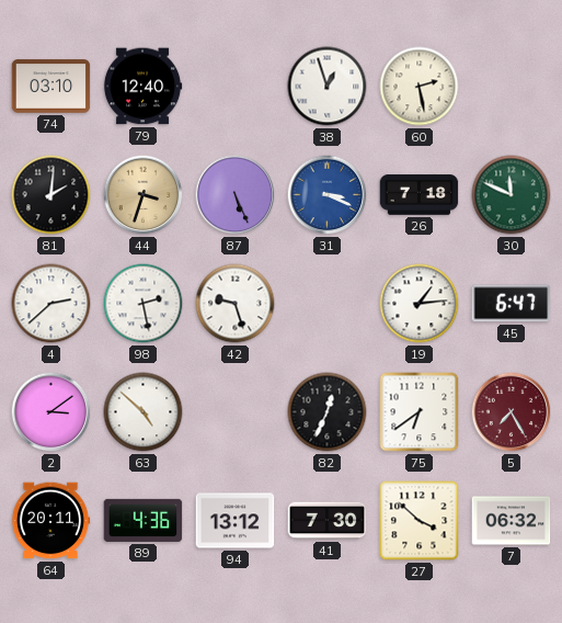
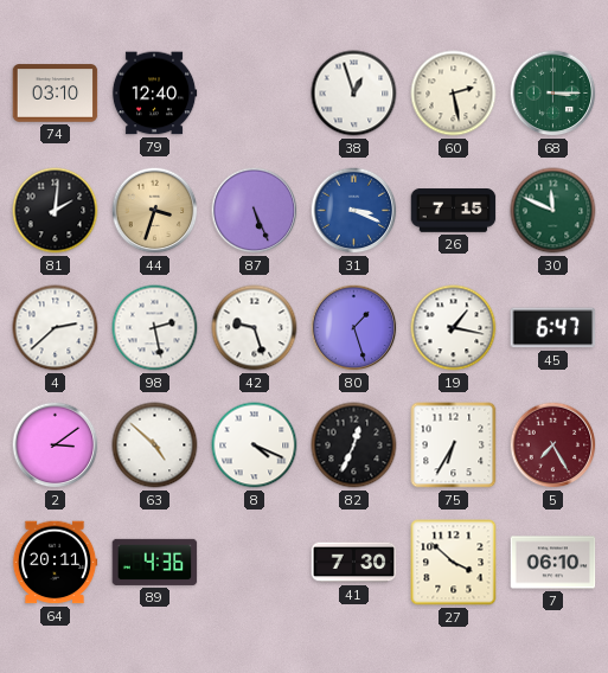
68: none -> 3:15
26: 7:18 -> 7:15
80: none -> 1:27
19: 1:14 -> 1:17
8: none -> 4:19
75: 6:39 -> 6:35
94: 13:12 -> none
7: 06:32 -> 06:10
